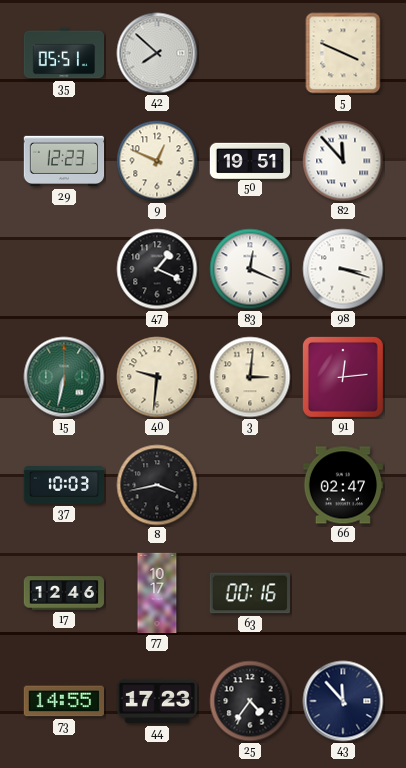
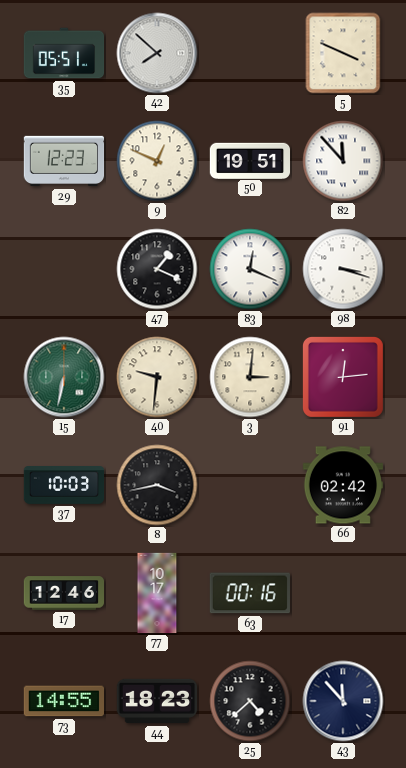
66: 02:47 -> 02:42
44: 17:23 -> 18:23
25: 4:36 -> 4:38
